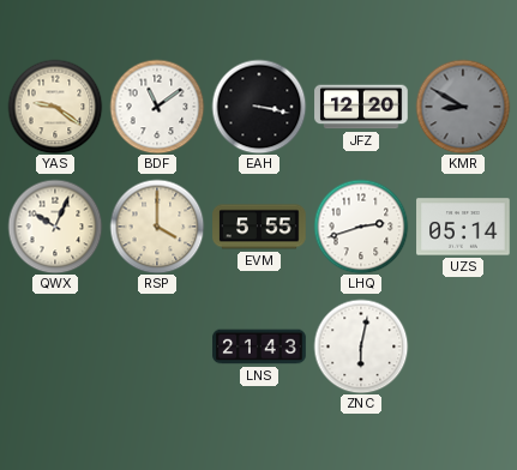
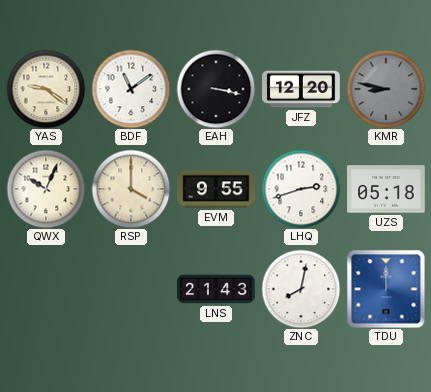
KMR: 8:50 -> 8:47
EVM: 5:55 -> 9:55
UZS: 05:14 -> 05:18
ZNC: 6:02 -> 8:02
TDU: none -> 12:00
